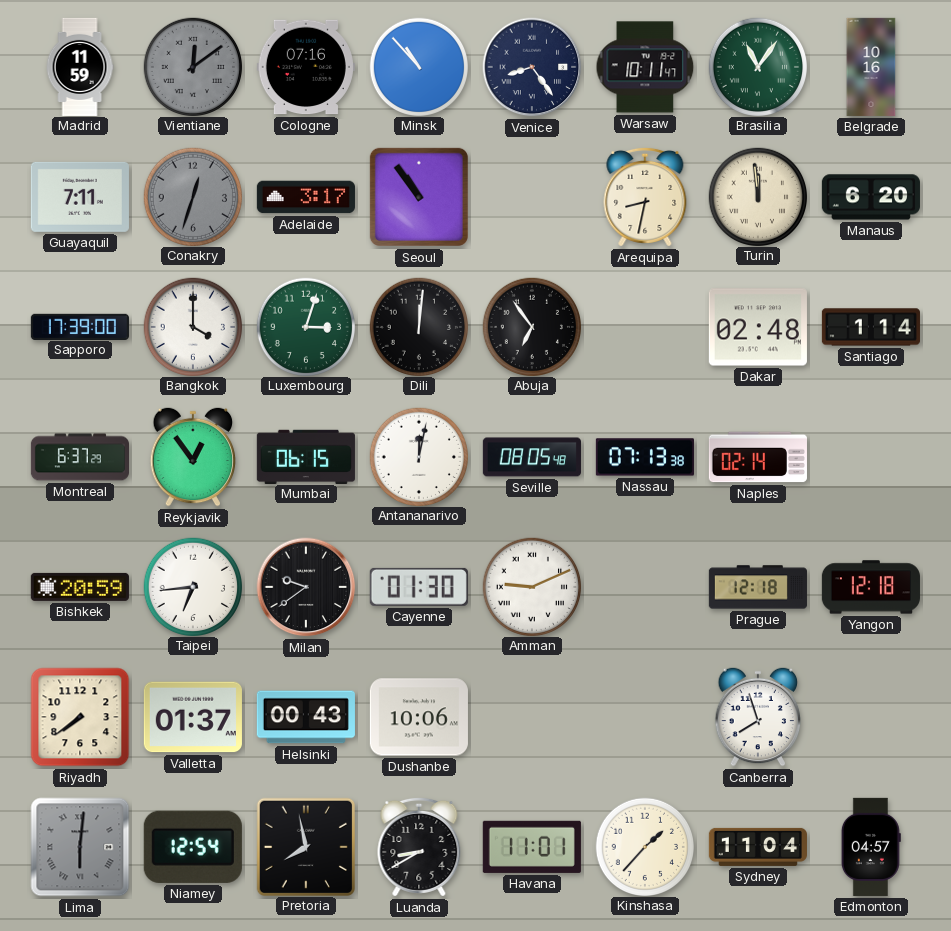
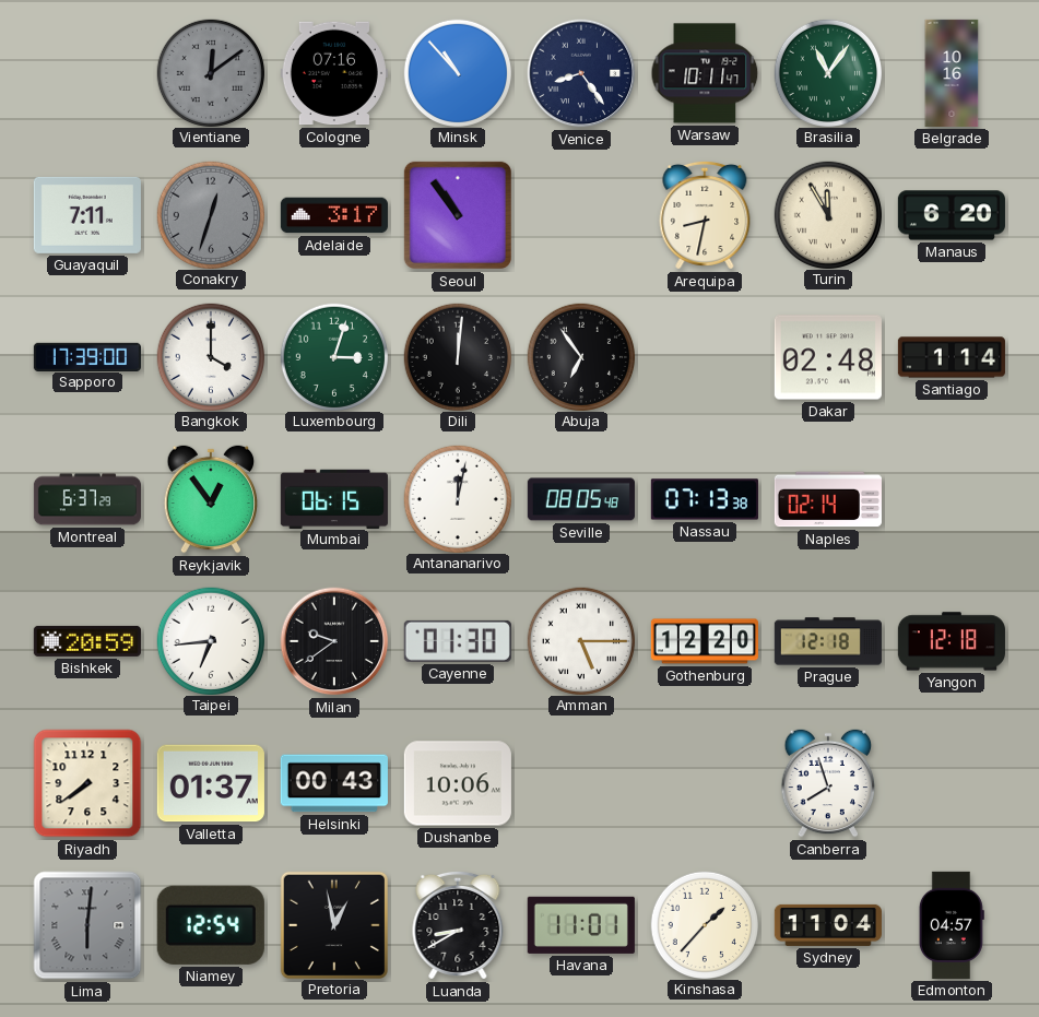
Madrid: 11:59 -> none
Turin: 11:59 -> 11:55
Amman: 9:11 -> 5:15
Gothenburg: none -> 12:20
Pretoria: 7:58 -> 12:58
